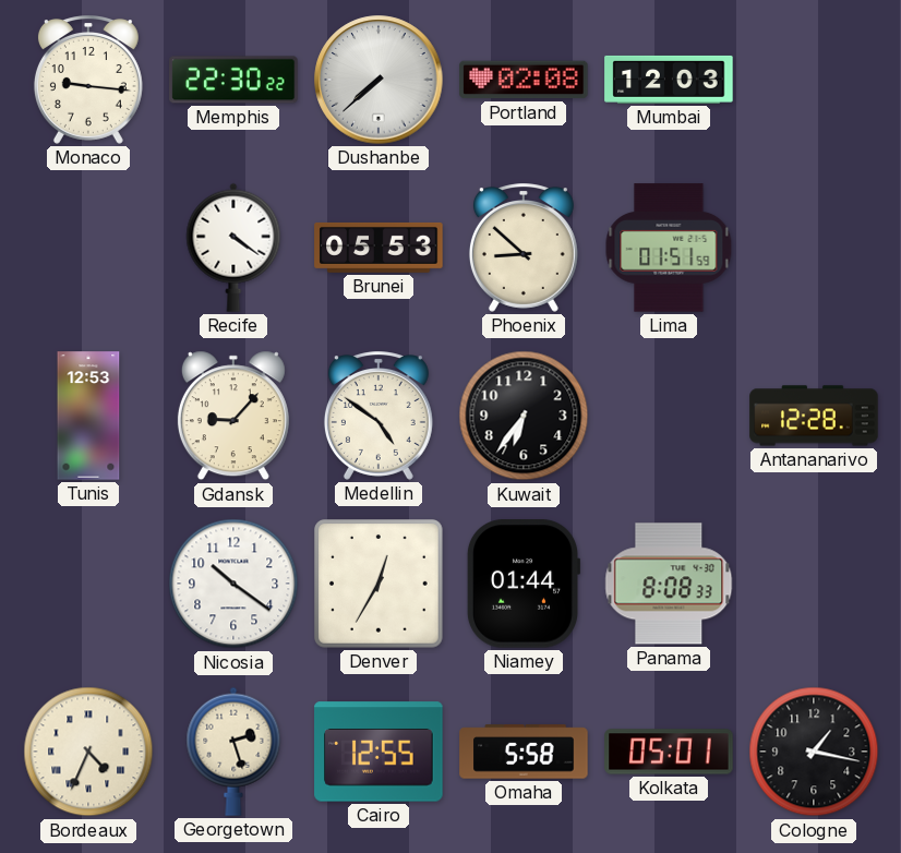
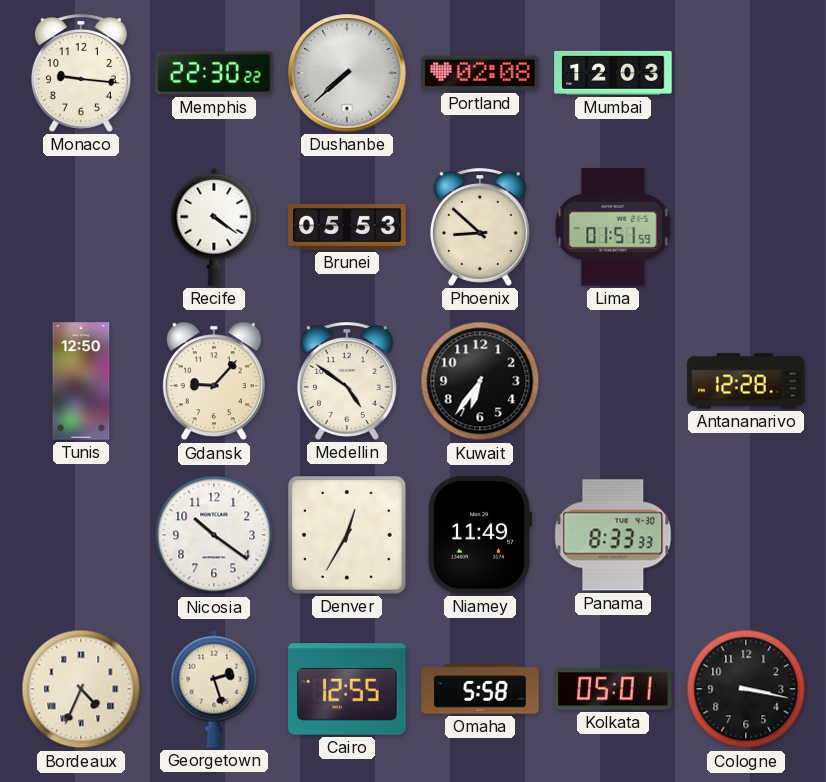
Tunis: 12:53 -> 12:50
Niamey: 01:44 -> 11:49
Panama: 8:08 -> 8:33
Cologne: 1:17 -> 3:17
